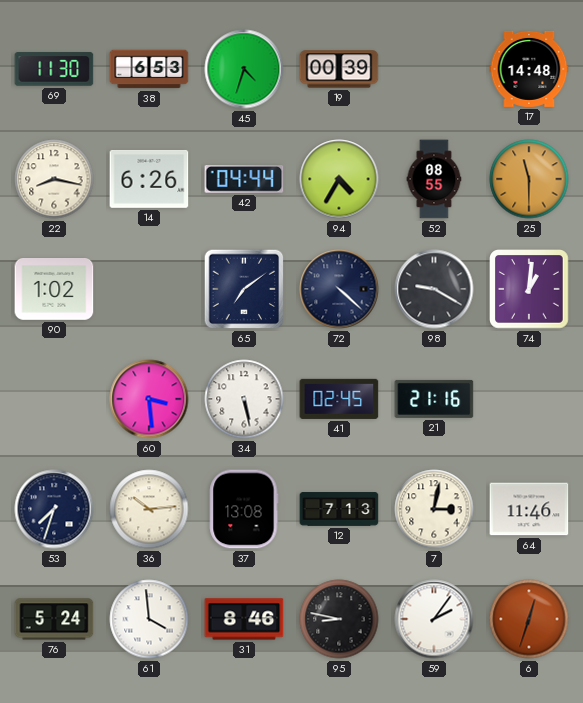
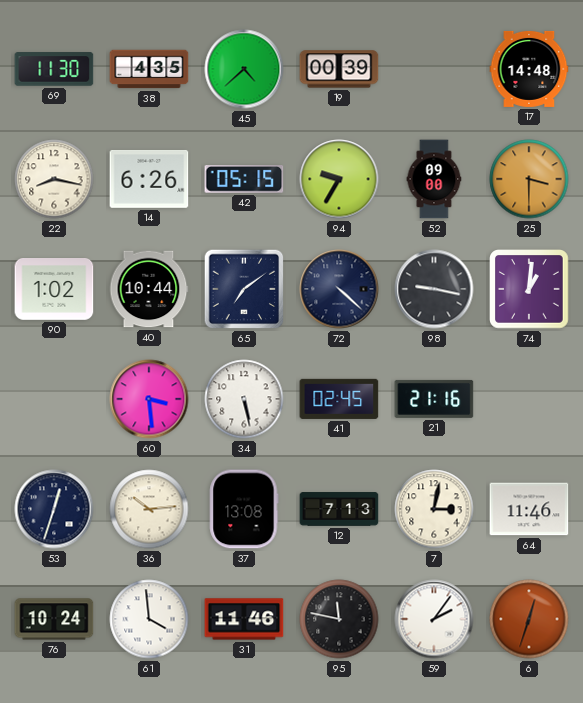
38: 6:53 -> 4:35
45: 4:33 -> 4:38
42: 04:44 -> 05:15
94: 4:35 -> 9:35
52: 08:55 -> 09:00
25: 11:30 -> 3:30
40: none -> 10:44
98: 9:20 -> 9:17
53: 7:33 -> 12:33
76: 5:24 -> 10:24
31: 8:46 -> 11:46
95: 8:47 -> 11:47
